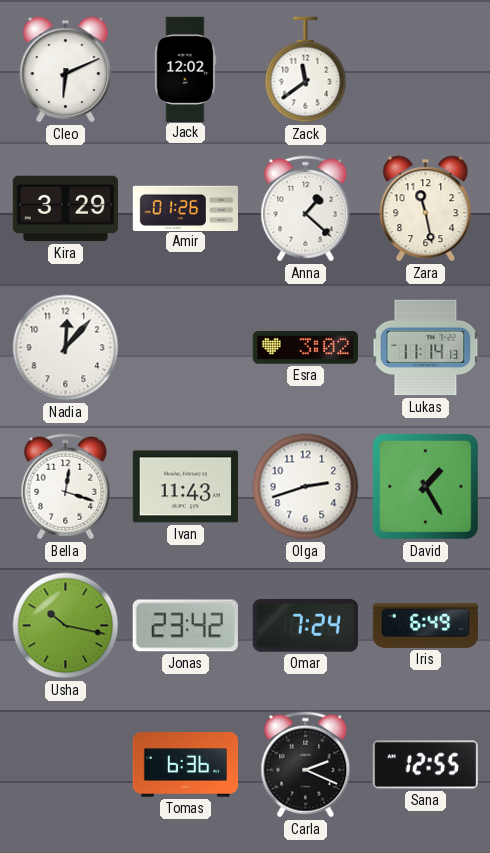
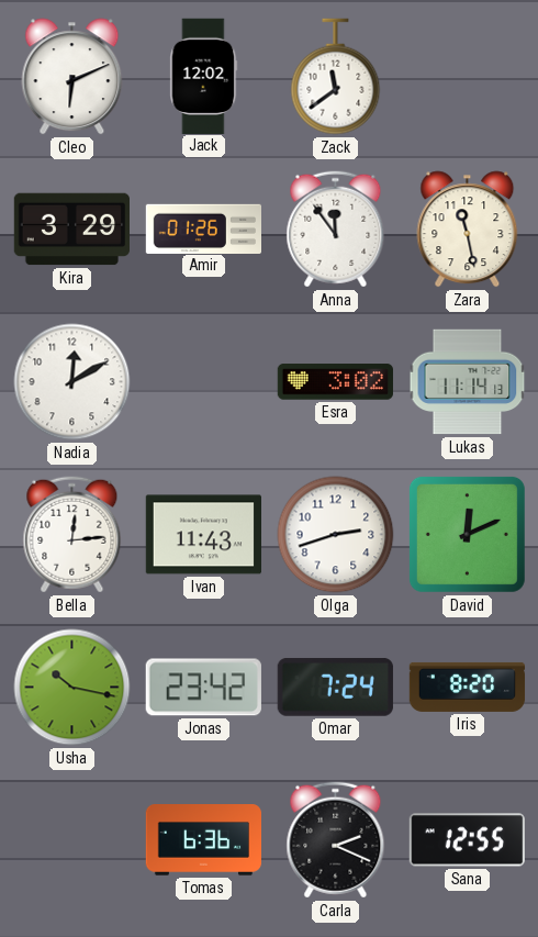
Anna: 1:22 -> 11:54
Nadia: 12:07 -> 12:10
Bella: 12:18 -> 12:14
David: 1:25 -> 12:11
Iris: 6:49 -> 8:20
